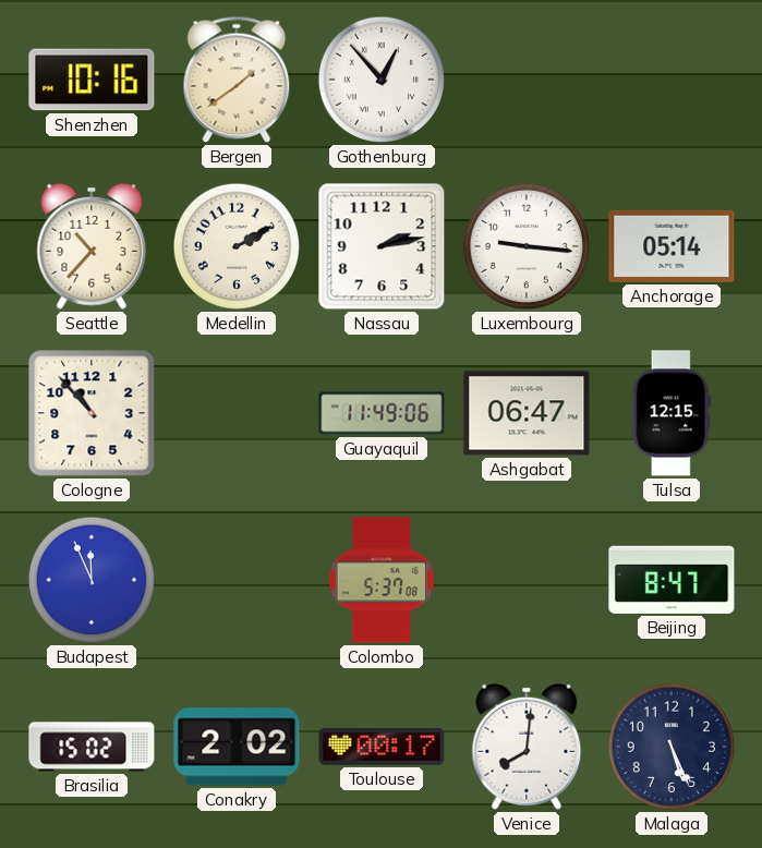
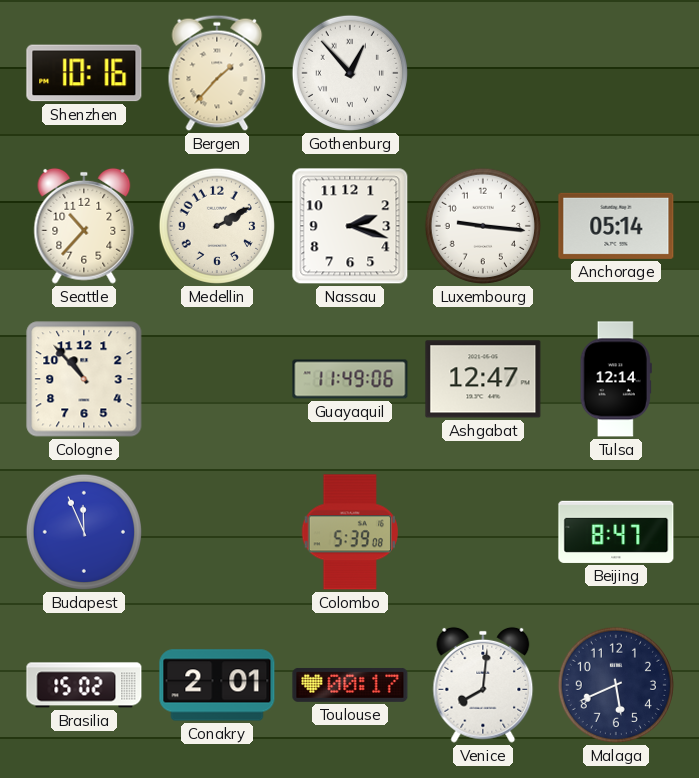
Bergen: 1:39 -> 1:37
Nassau: 2:13 -> 2:18
Ashgabat: 06:47 -> 12:47
Tulsa: 12:15 -> 12:14
Colombo: 5:37 -> 5:39
Conakry: 2:02 -> 2:01
Malaga: 5:26 -> 5:41
